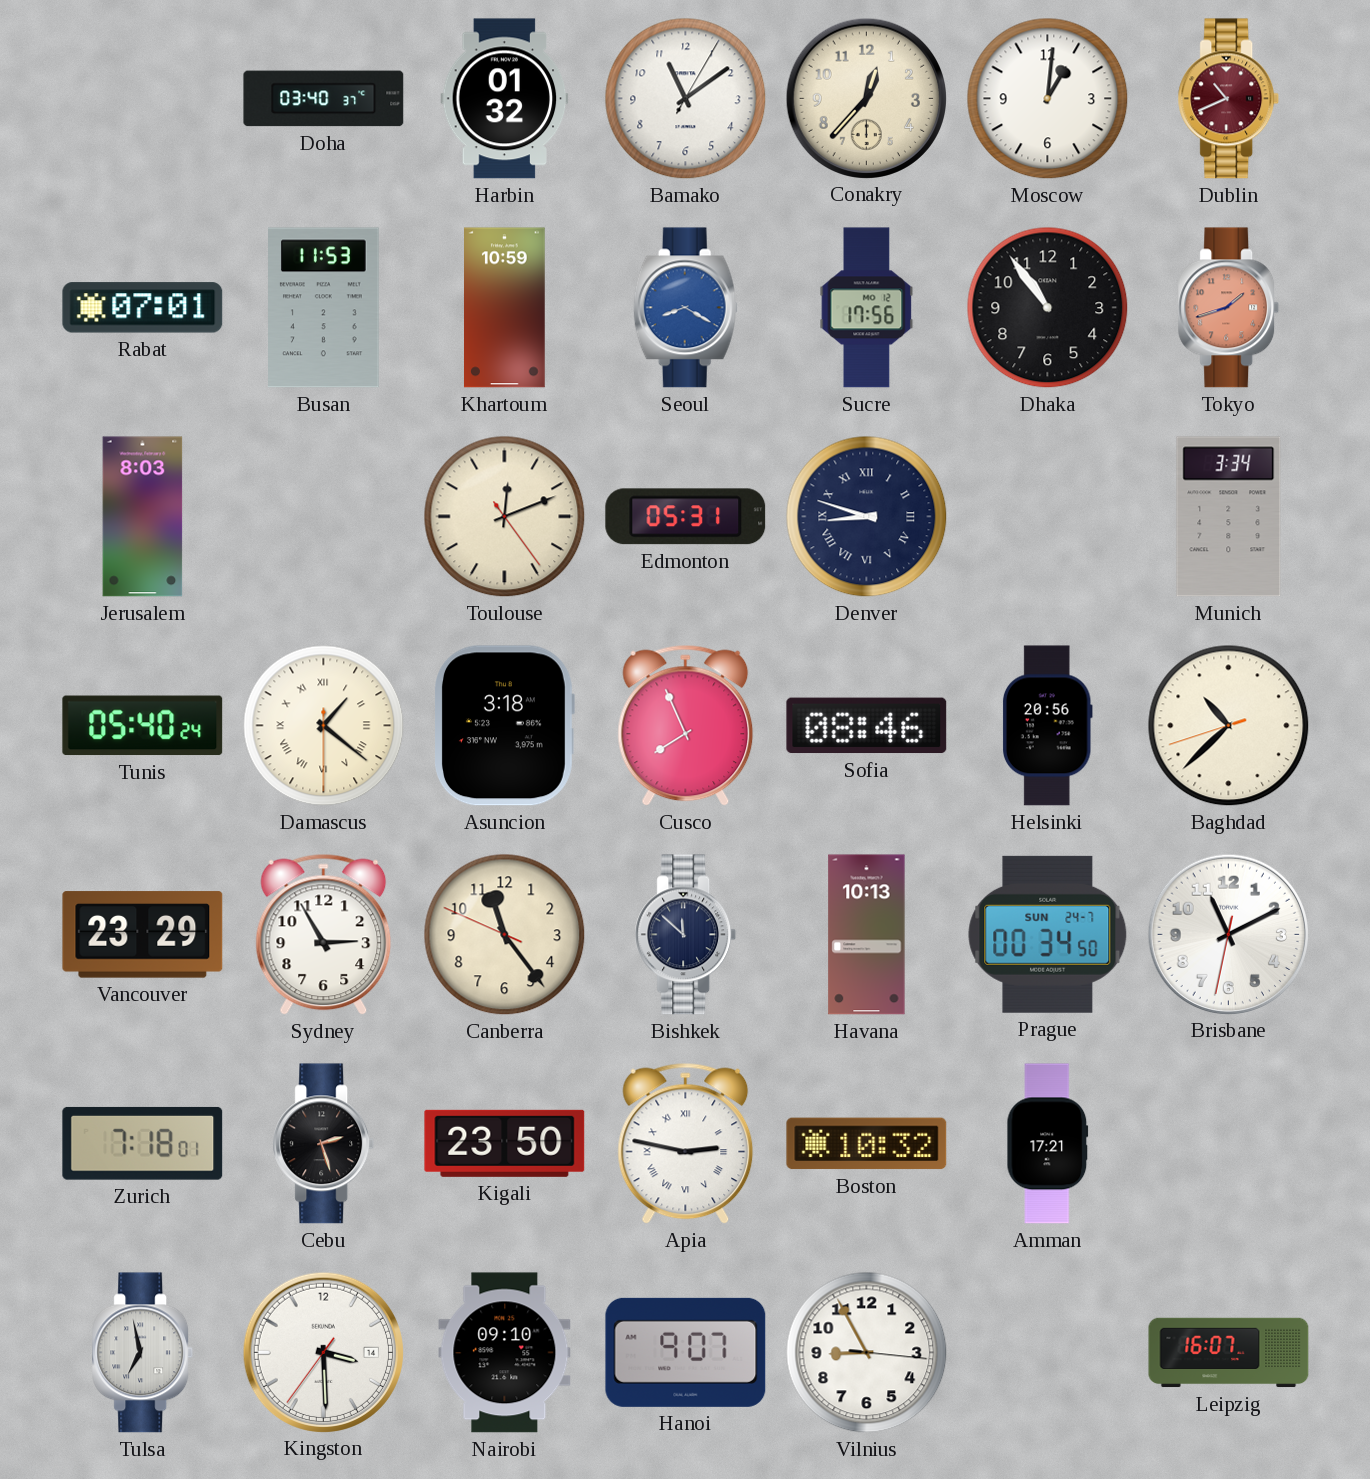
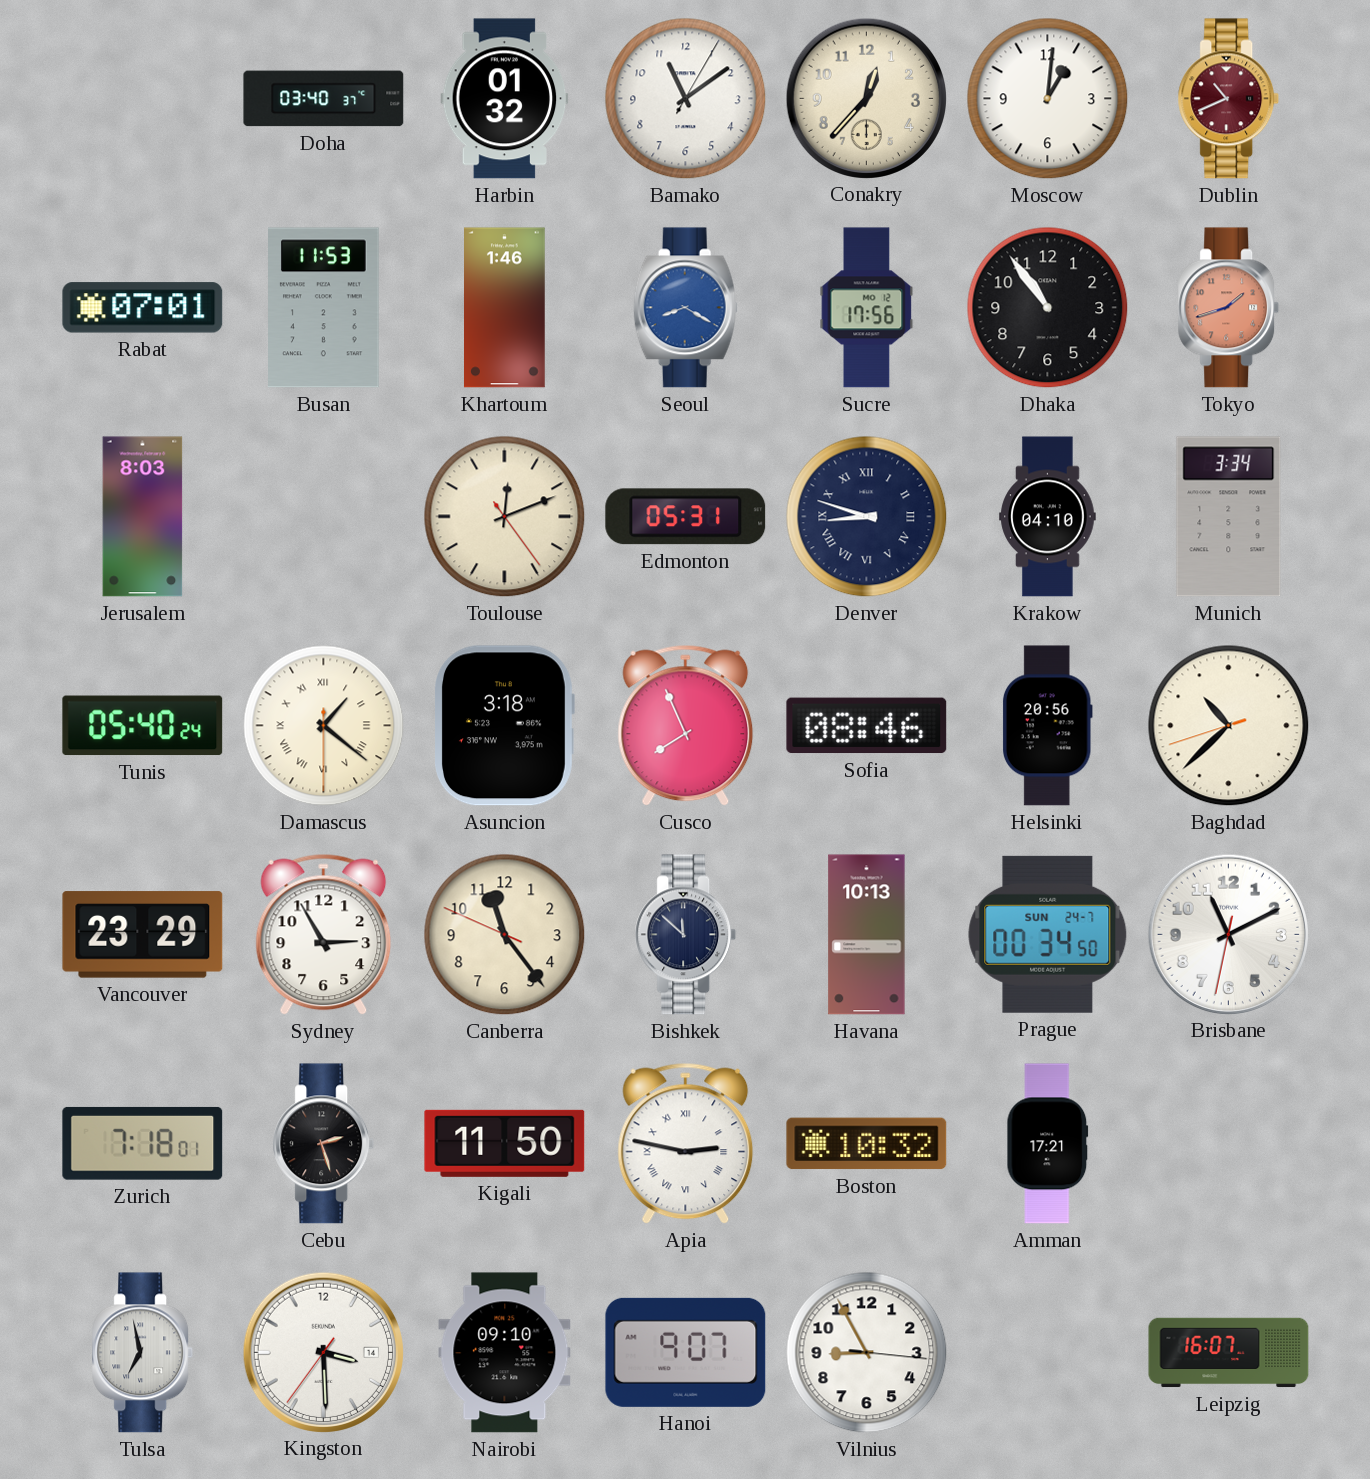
Khartoum: 10:59 -> 1:46
Krakow: none -> 04:10
Kigali: 23:50 -> 11:50
